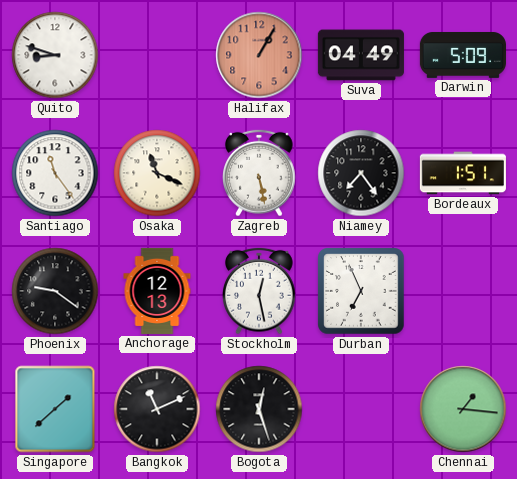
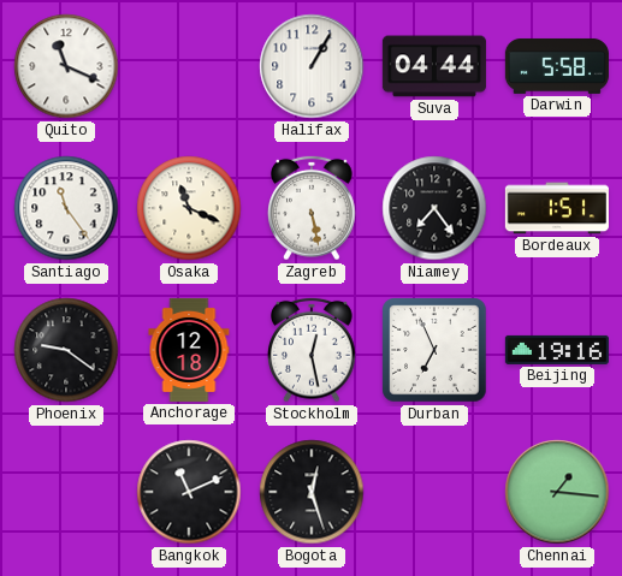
Quito: 8:48 -> 11:19
Halifax dial: salmon -> white
Suva: 04:49 -> 04:44
Darwin: 5:09 -> 5:58
Anchorage: 12:13 -> 12:18
Beijing: none -> 19:16
Singapore: 1:38 -> none
